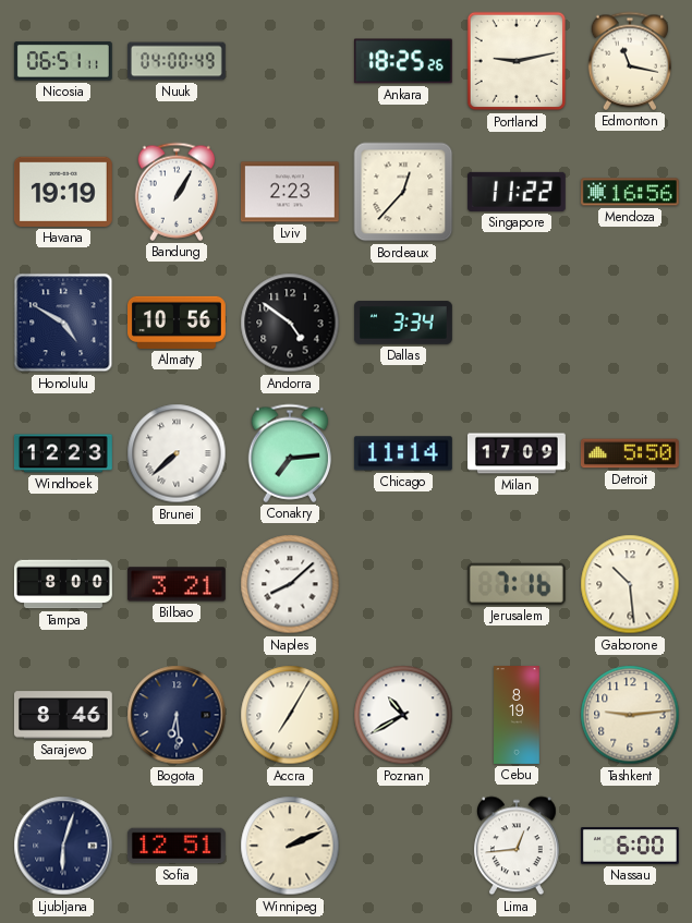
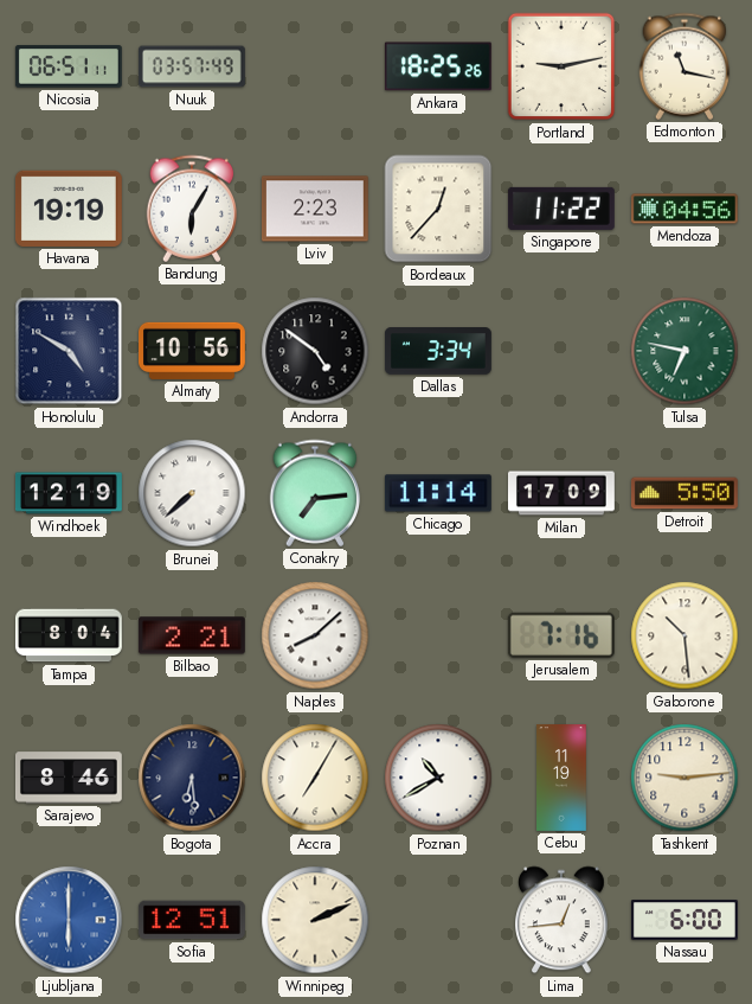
Nuuk: 04:00 -> 03:57
Bandung: 1:05 -> 6:05
Mendoza: 16:56 -> 04:56
Tulsa: none -> 6:47
Windhoek: 12:23 -> 12:19
Tampa: 8:00 -> 8:04
Bilbao: 3:21 -> 2:21
Cebu: 8:19 -> 11:19
Ljubljana: 6:03 -> 6:00
Ljubljana dial: navy -> blue
